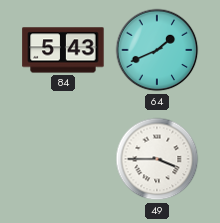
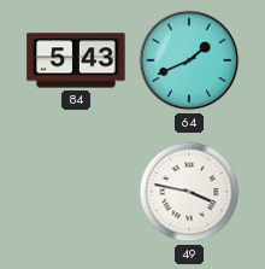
49: 3:45 -> 3:47
